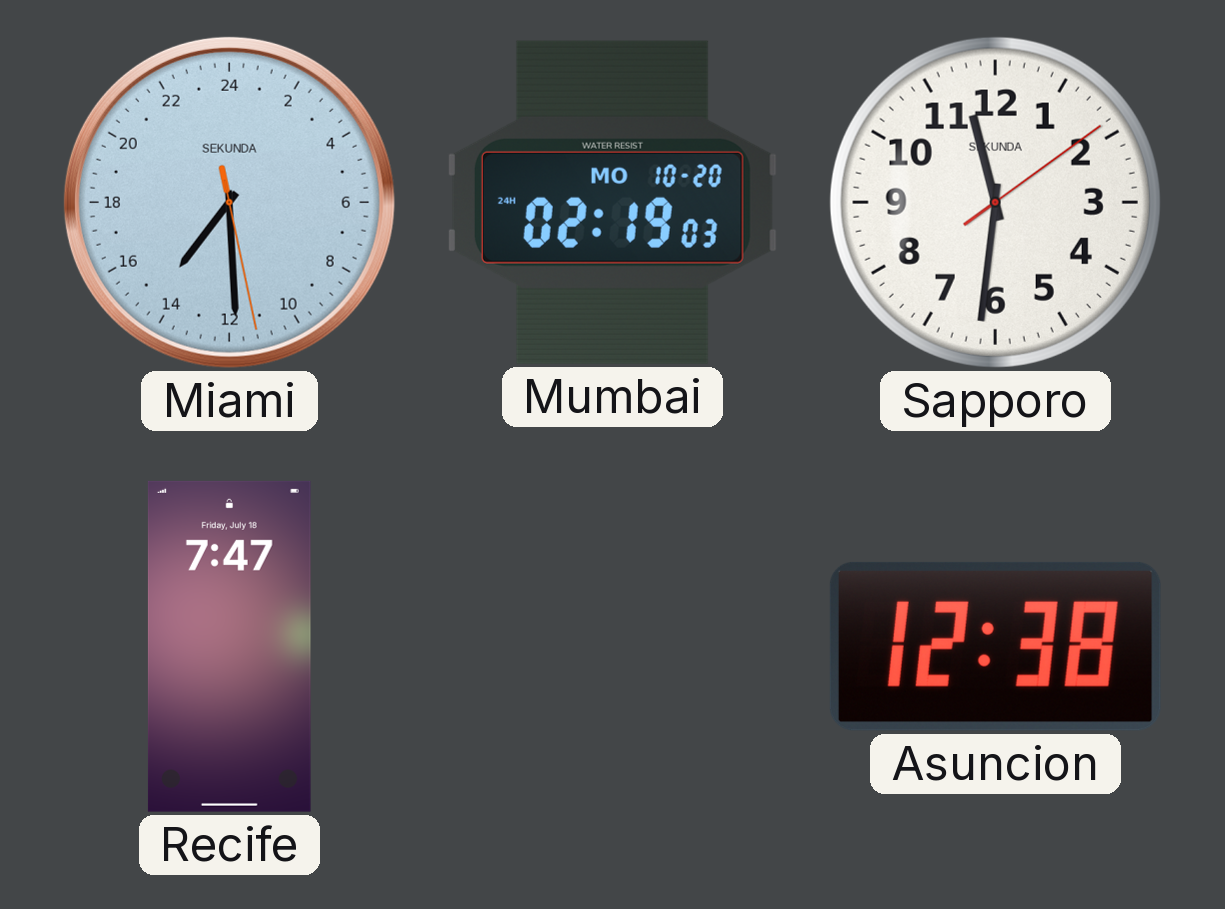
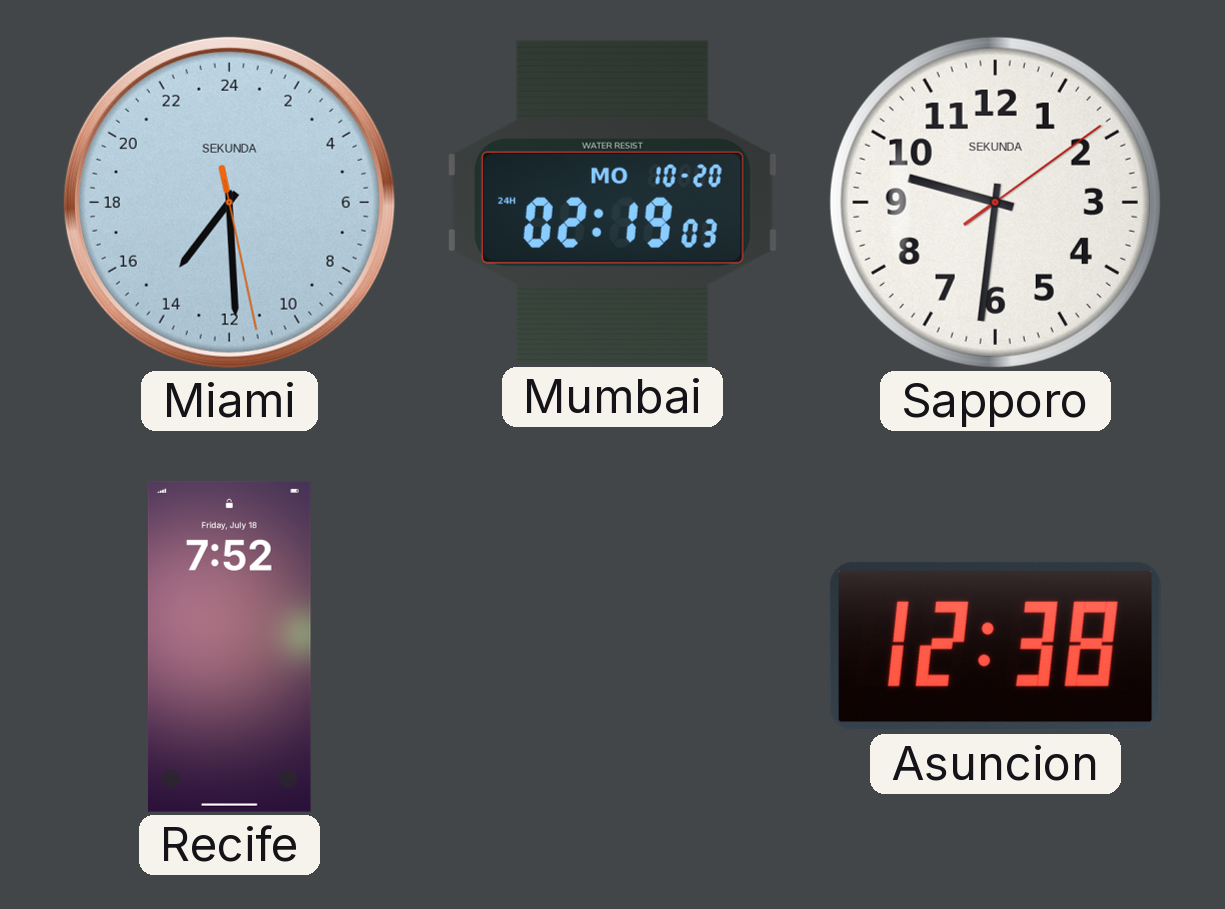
Sapporo: 11:31 -> 9:31
Recife: 7:47 -> 7:52
